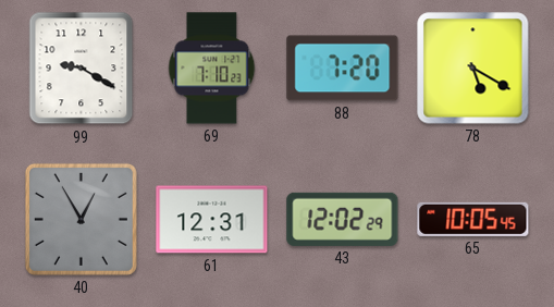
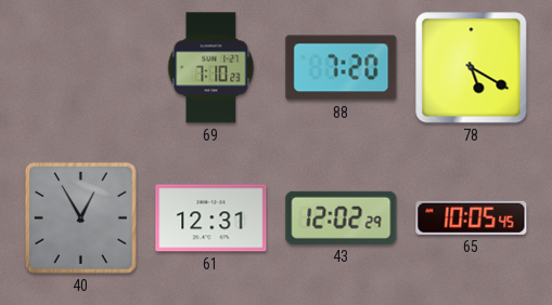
99: 9:20 -> none
